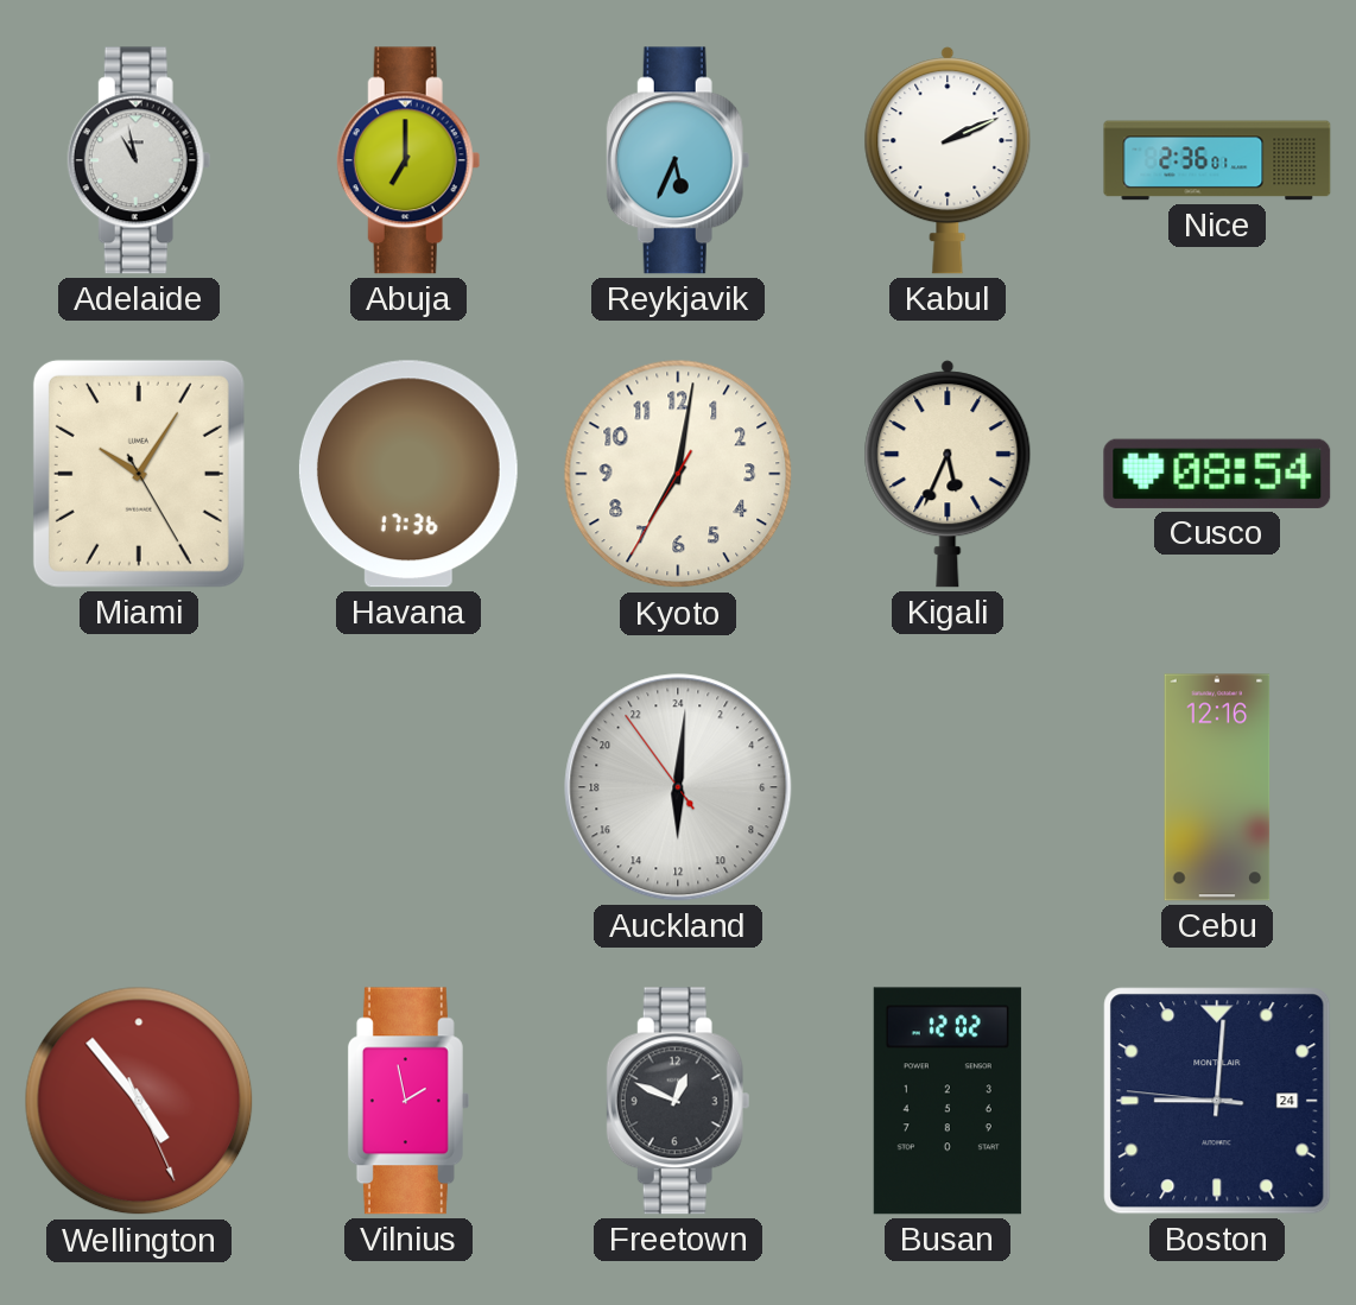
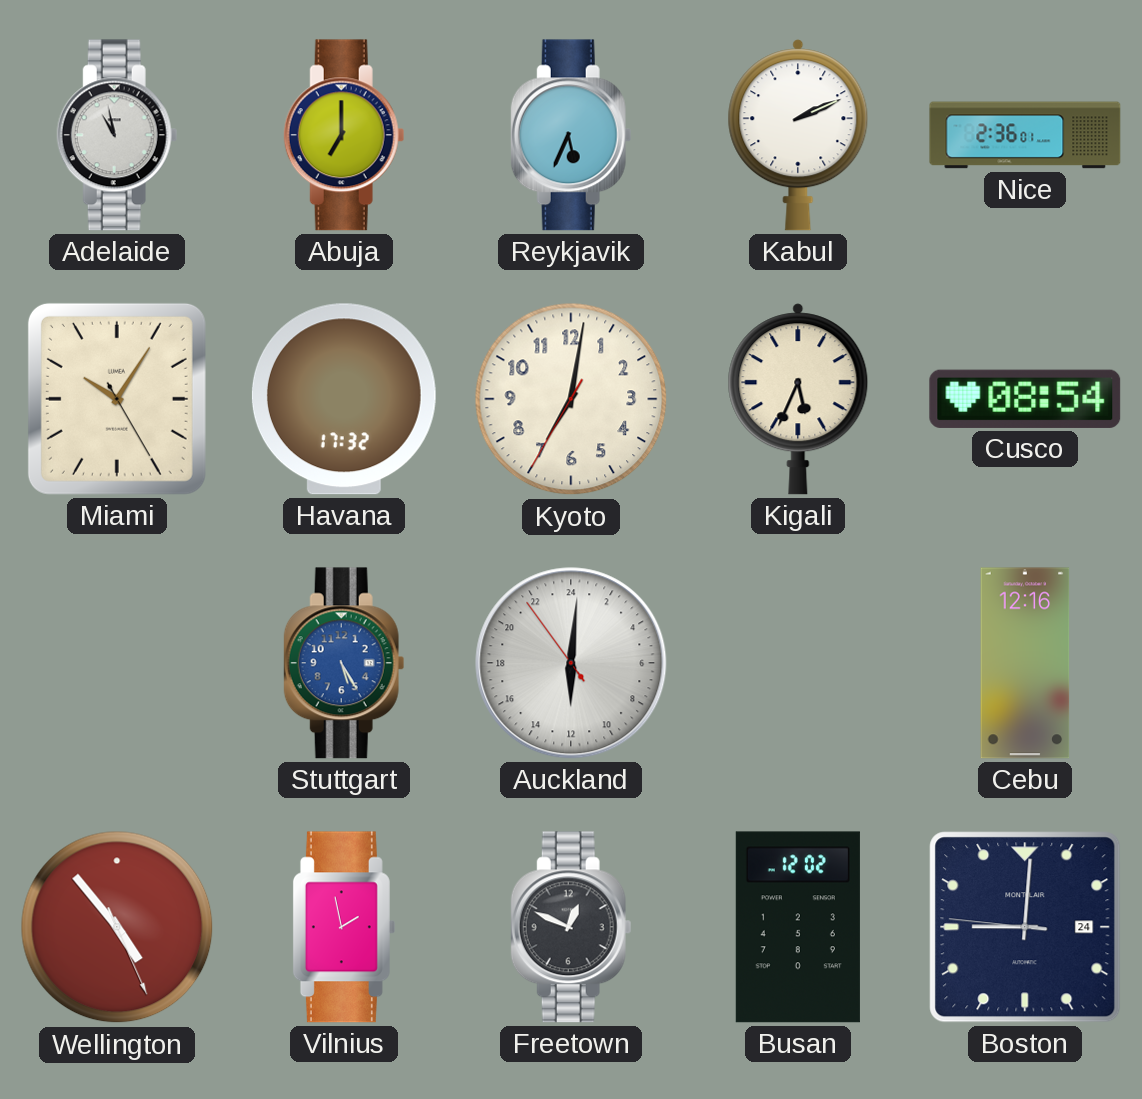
Havana: 17:36 -> 17:32
Stuttgart: none -> 5:25
